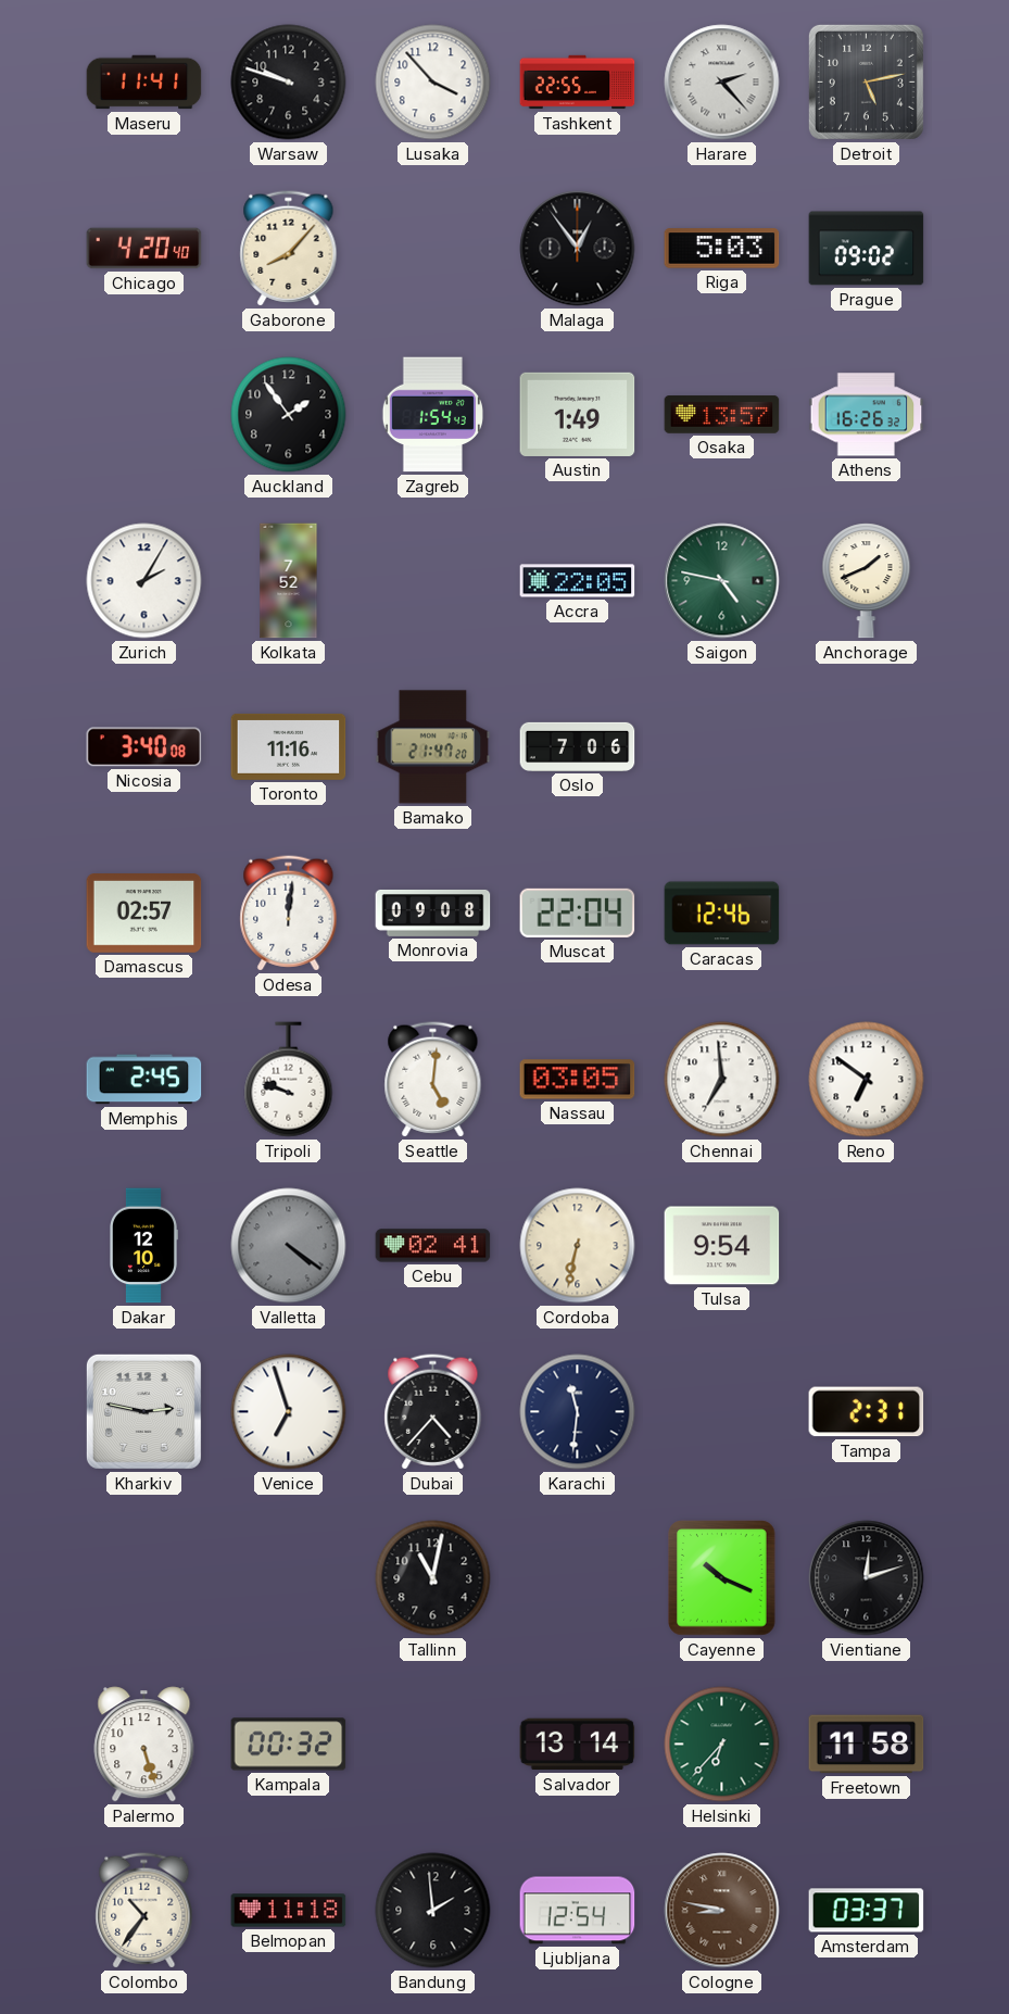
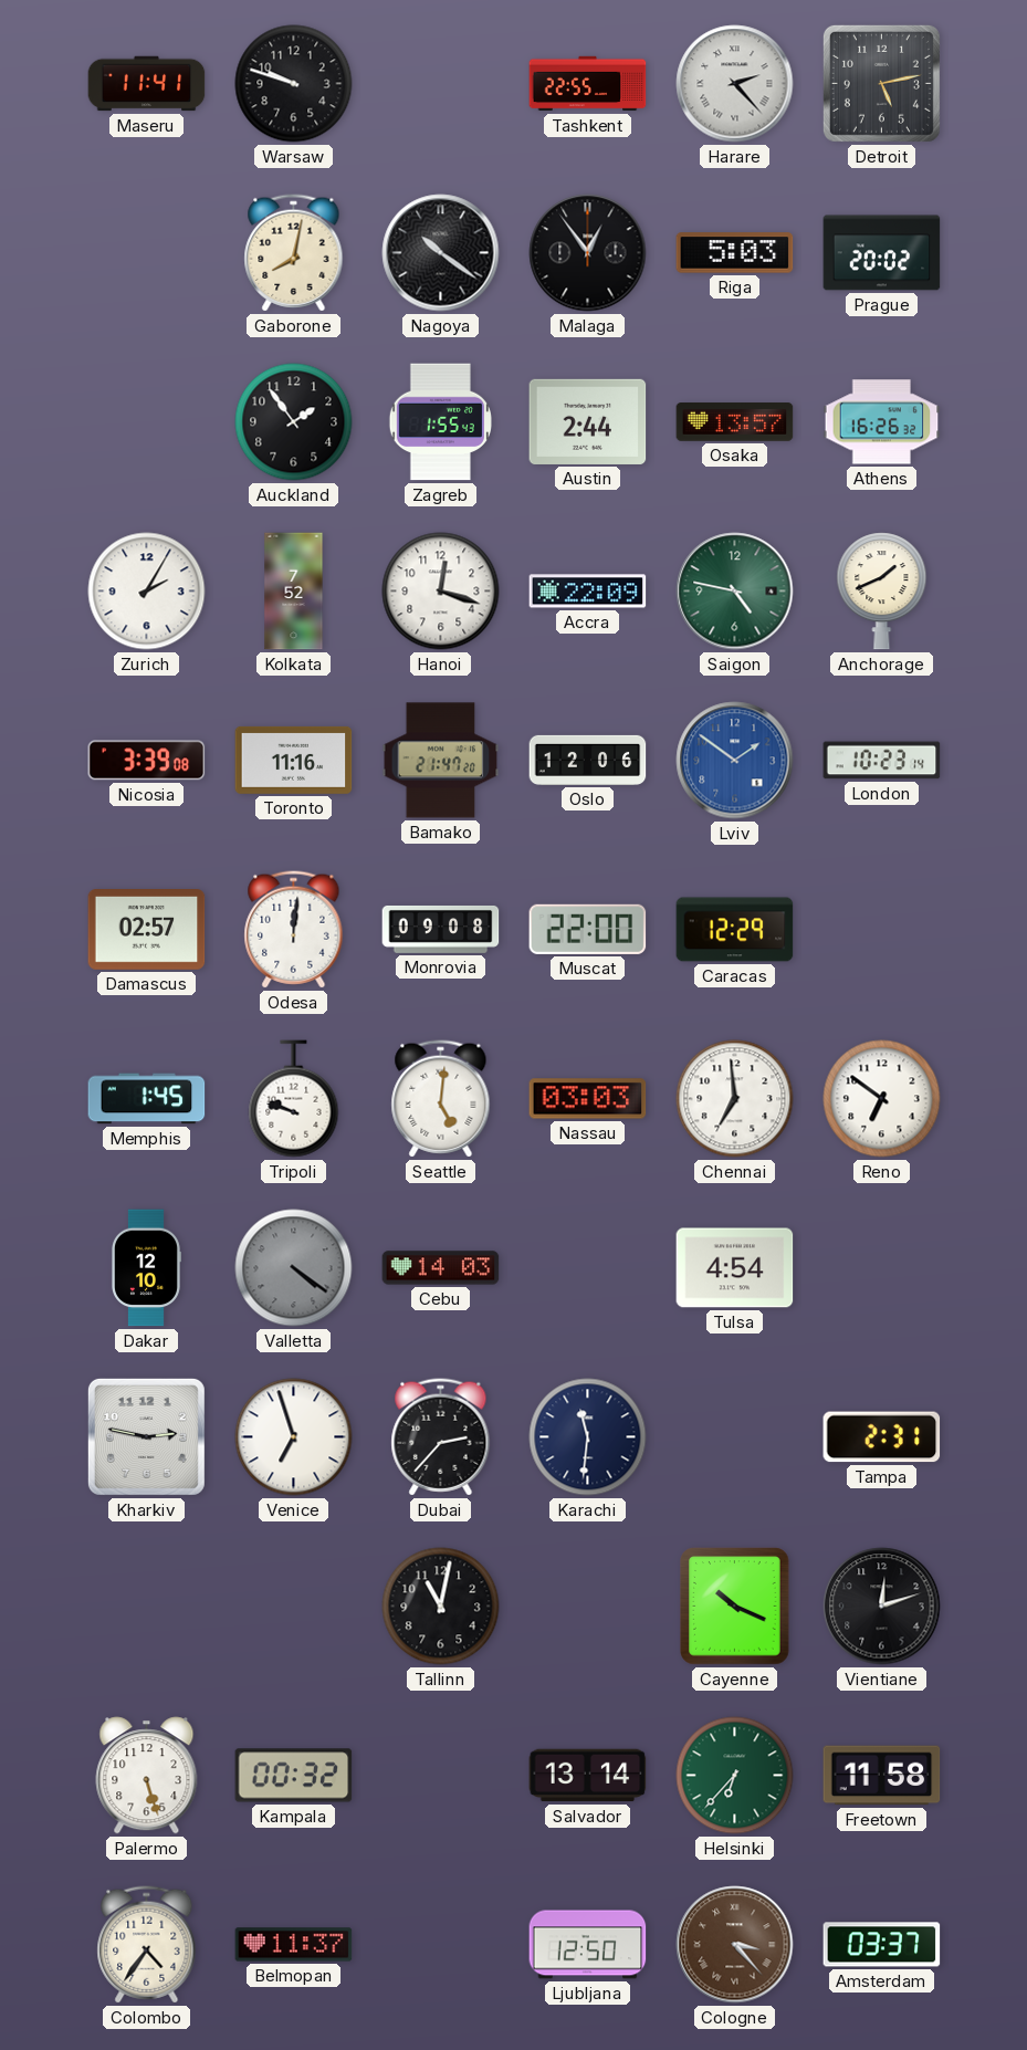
Lusaka: 3:53 -> none
Chicago: 4:20 -> none
Gaborone: 8:07 -> 8:02
Nagoya: none -> 10:21
Prague: 09:02 -> 20:02
Zagreb: 1:54 -> 1:55
Austin: 1:49 -> 2:44
Hanoi: none -> 12:18
Accra: 22:05 -> 22:09
Nicosia: 3:40 -> 3:39
Oslo: 7:06 -> 12:06
Lviv: none -> 1:51
London: none -> 10:23
Muscat: 22:04 -> 22:00
Caracas: 12:46 -> 12:29
Memphis: 2:45 -> 1:45
Nassau: 03:05 -> 03:03
Cebu: 02:41 -> 14:03
Cordoba: 6:32 -> none
Tulsa: 9:54 -> 4:54
Dubai: 4:37 -> 2:37
Colombo: 10:36 -> 4:36
Belmopan: 11:18 -> 11:37
Bandung: 1:59 -> none
Ljubljana: 12:54 -> 12:50
Cologne: 8:47 -> 3:23
